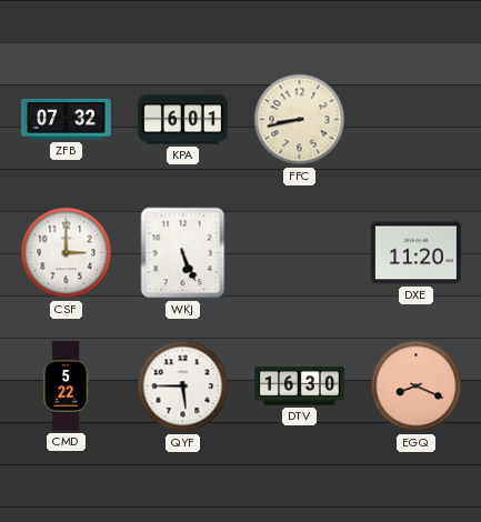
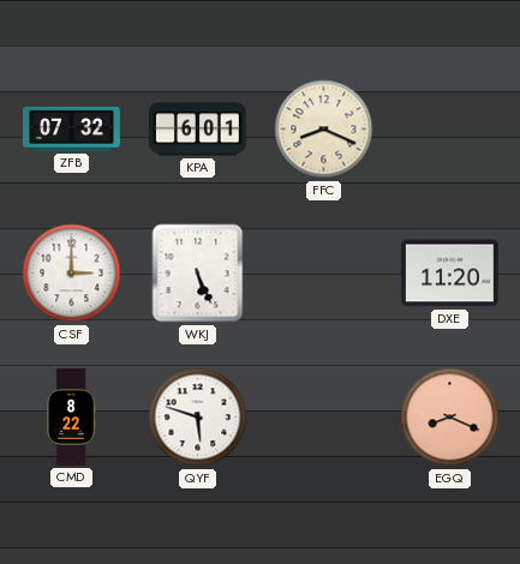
FFC: 8:43 -> 8:19
CMD: 5:22 -> 8:22
QYF: 5:45 -> 5:48
DTV: 16:30 -> none
